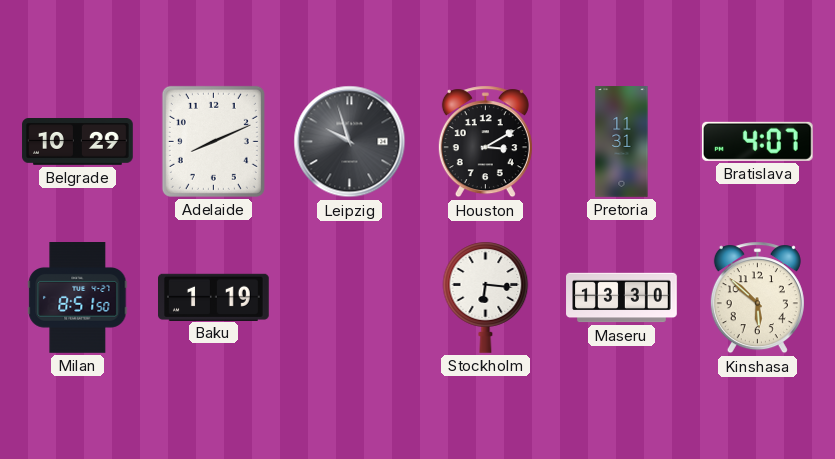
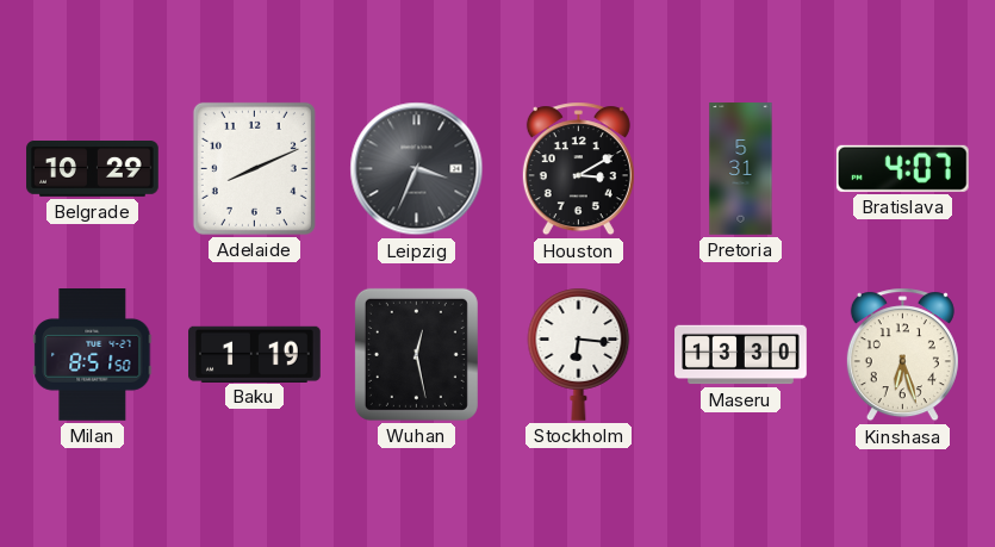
Leipzig: 9:57 -> 3:34
Pretoria: 11:31 -> 5:31
Wuhan: none -> 12:28
Kinshasa: 5:52 -> 6:27
